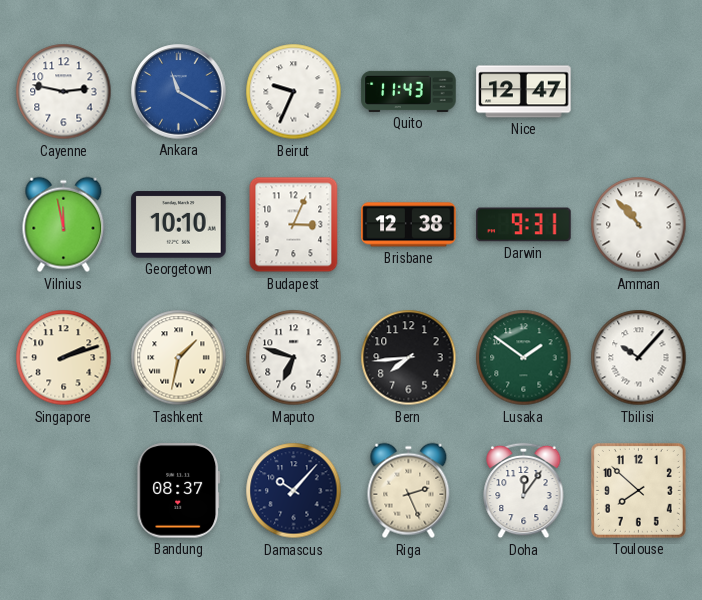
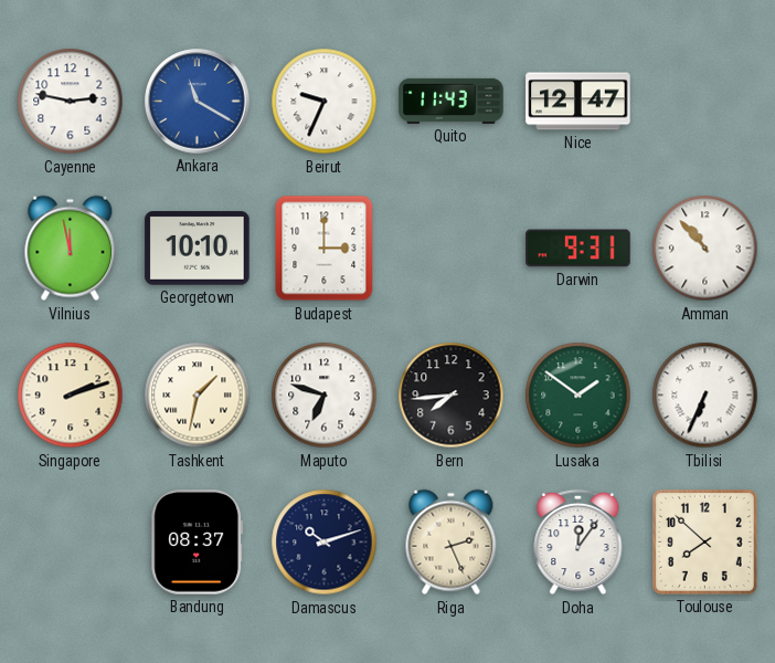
Budapest: 3:04 -> 3:00
Brisbane: 12:38 -> none
Tbilisi: 10:07 -> 6:34
Damascus: 10:07 -> 10:12
